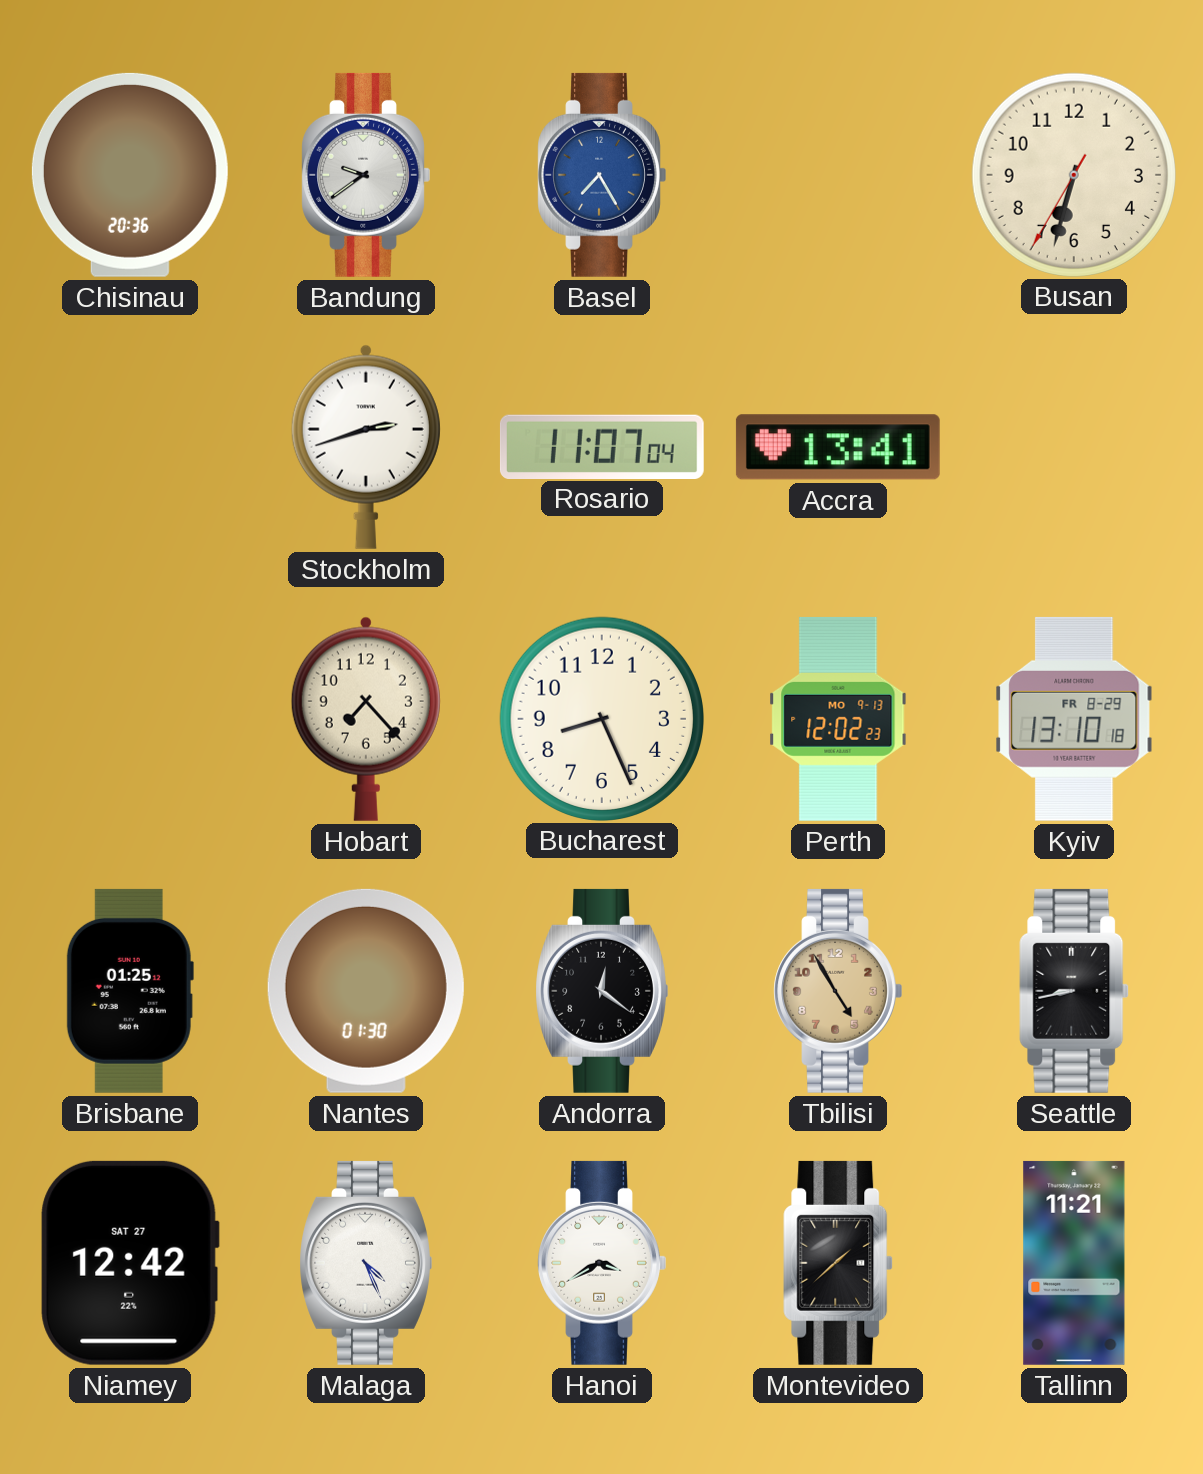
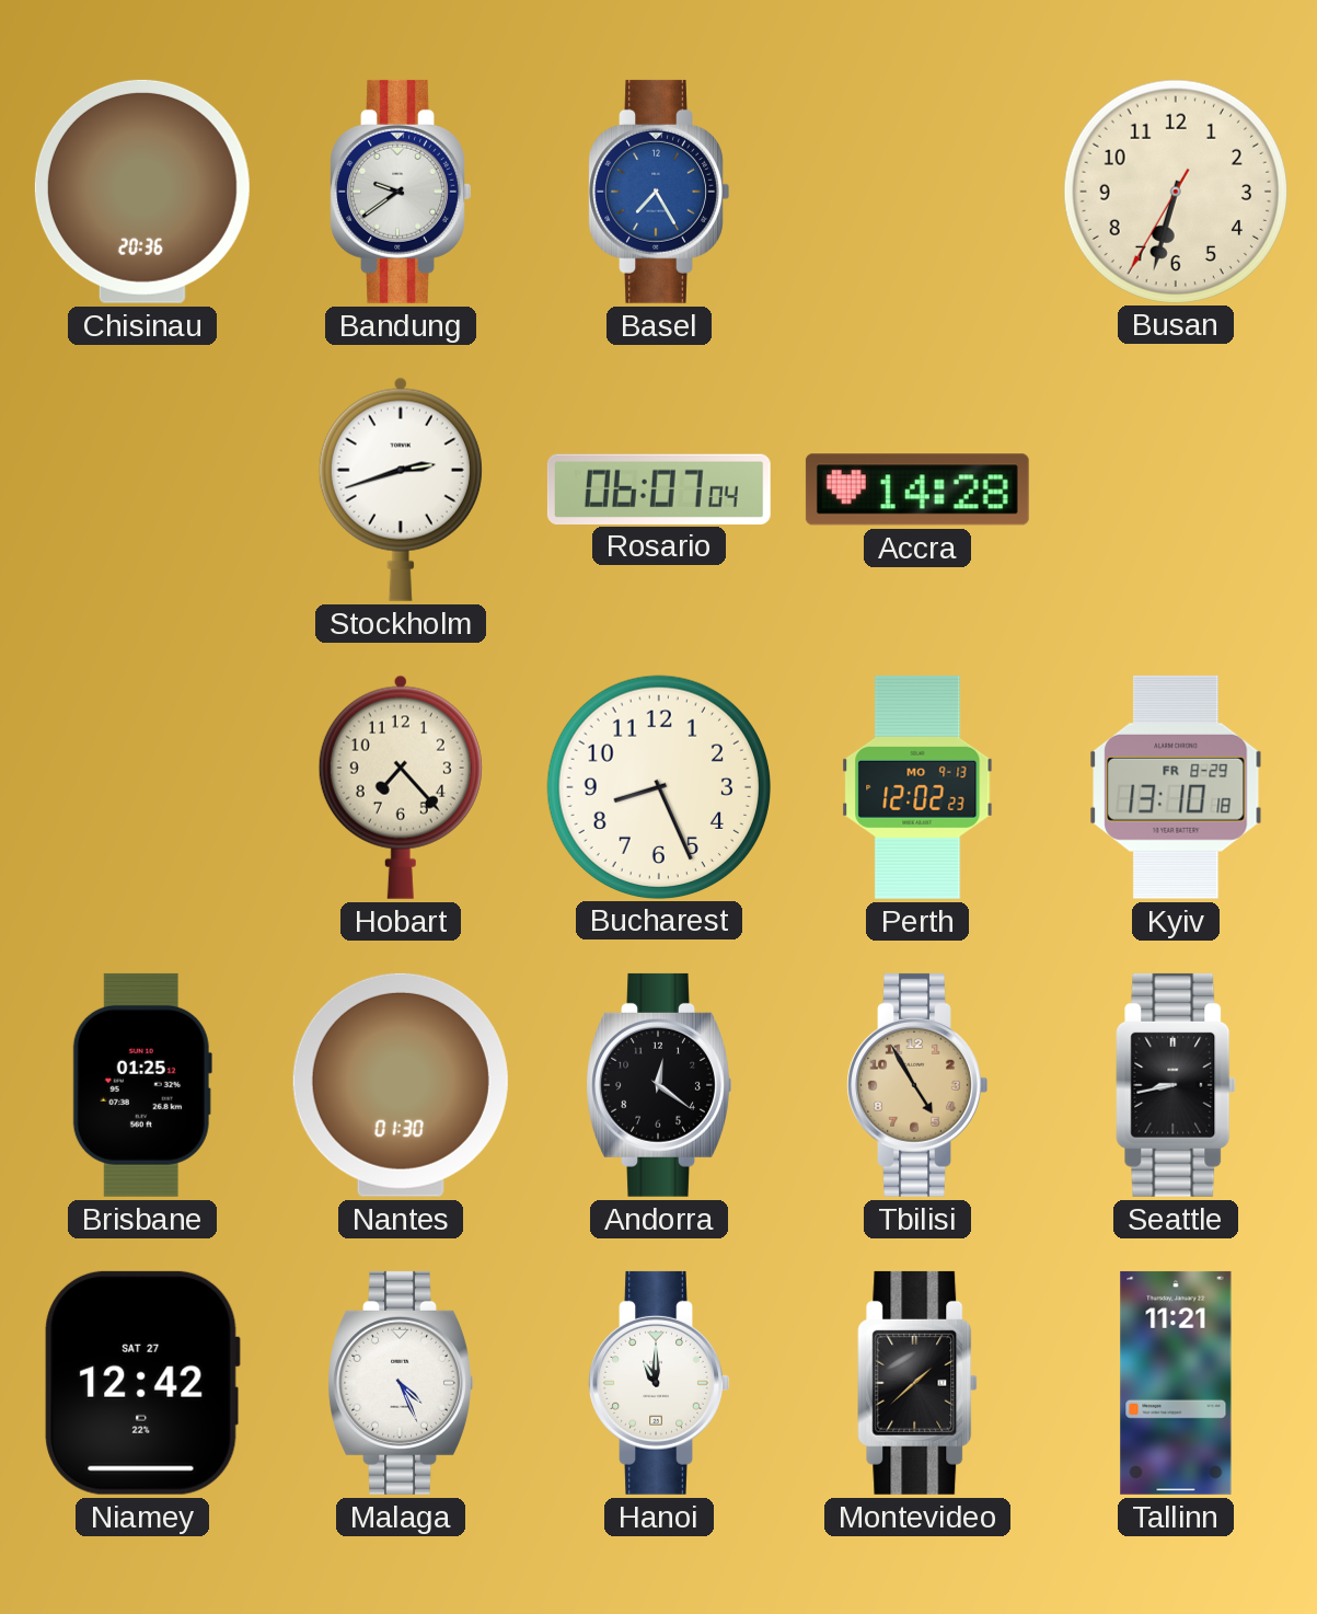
Rosario: 11:07 -> 06:07
Accra: 13:41 -> 14:28
Hanoi: 3:40 -> 11:00
